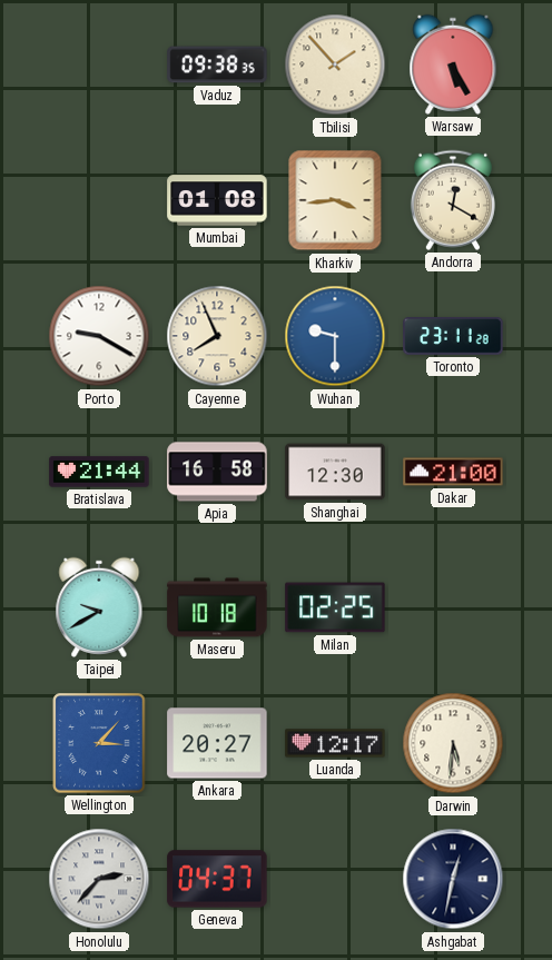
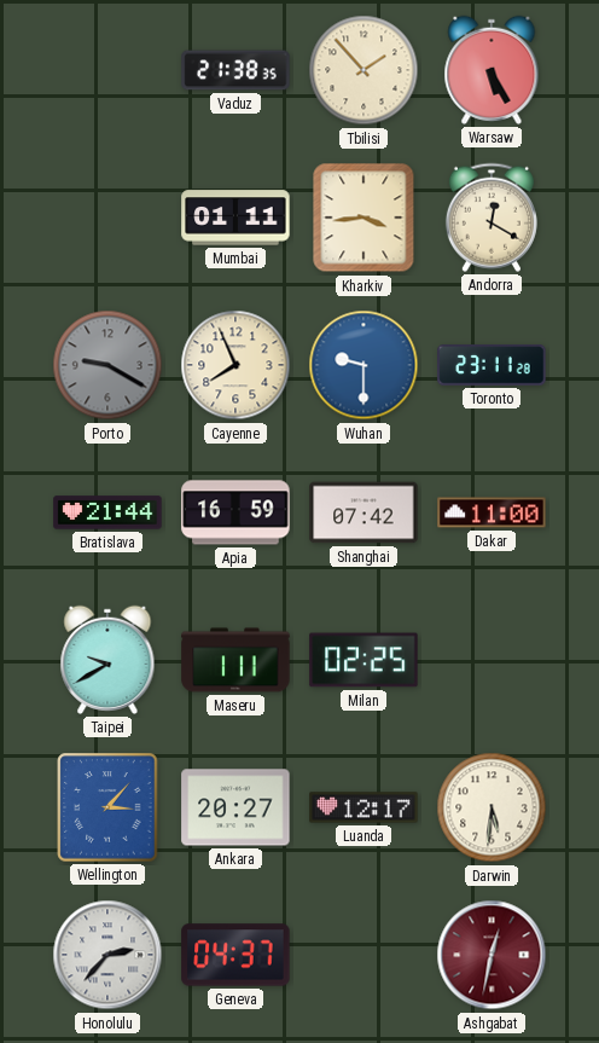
Vaduz: 09:38 -> 21:38
Mumbai: 01:08 -> 01:11
Porto dial: white -> grey
Apia: 16:58 -> 16:59
Shanghai: 12:30 -> 07:42
Dakar: 21:00 -> 11:00
Maseru: 10:18 -> 1:11
Ashgabat dial: navy -> burgundy
